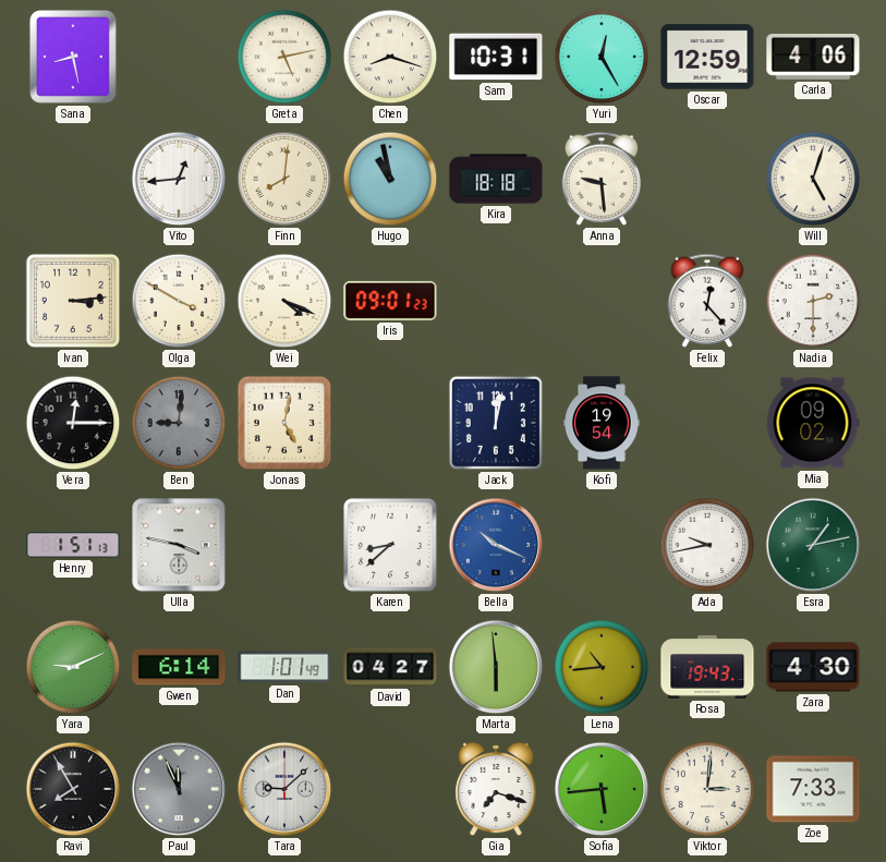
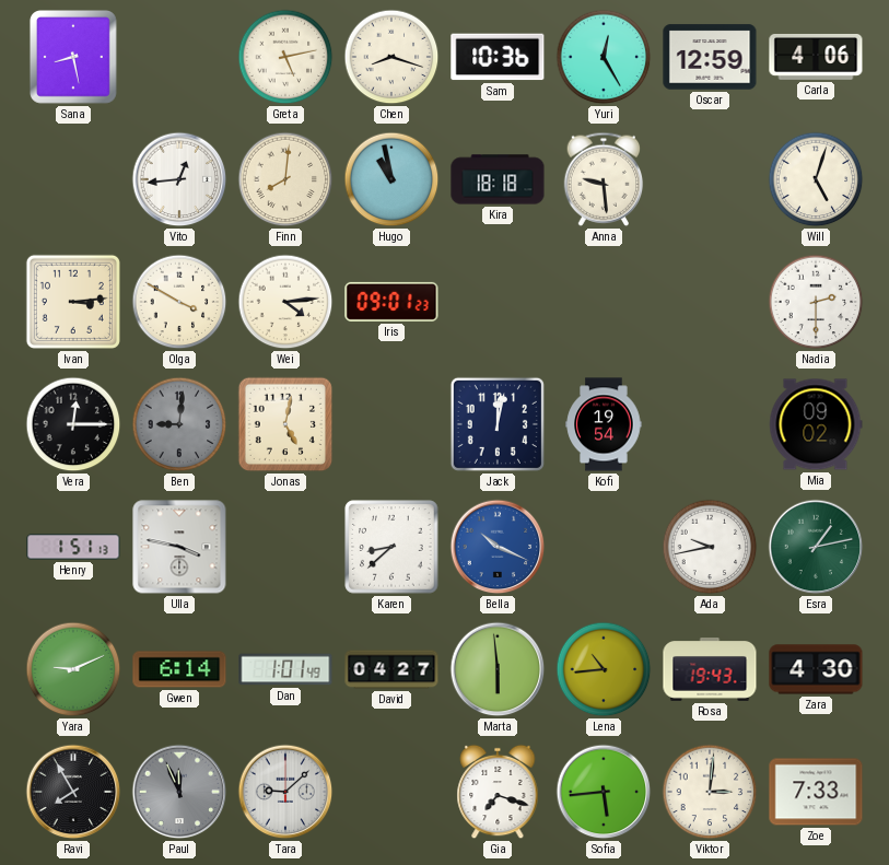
Sam: 10:31 -> 10:36
Wei: 4:19 -> 4:14
Felix: 12:23 -> none
